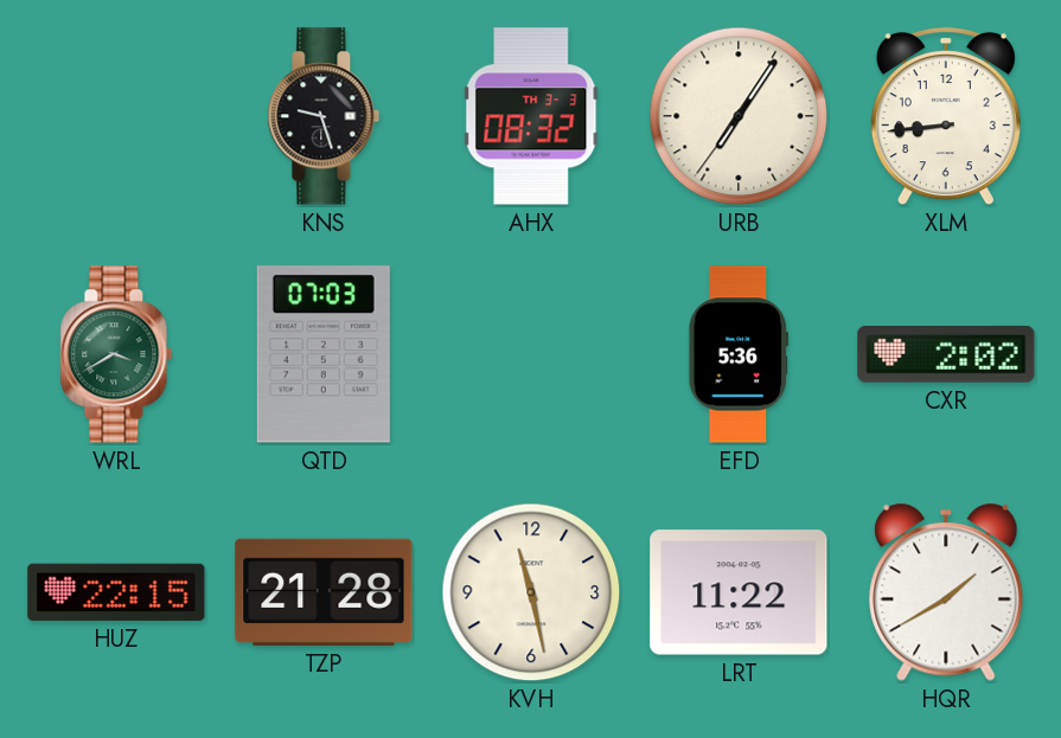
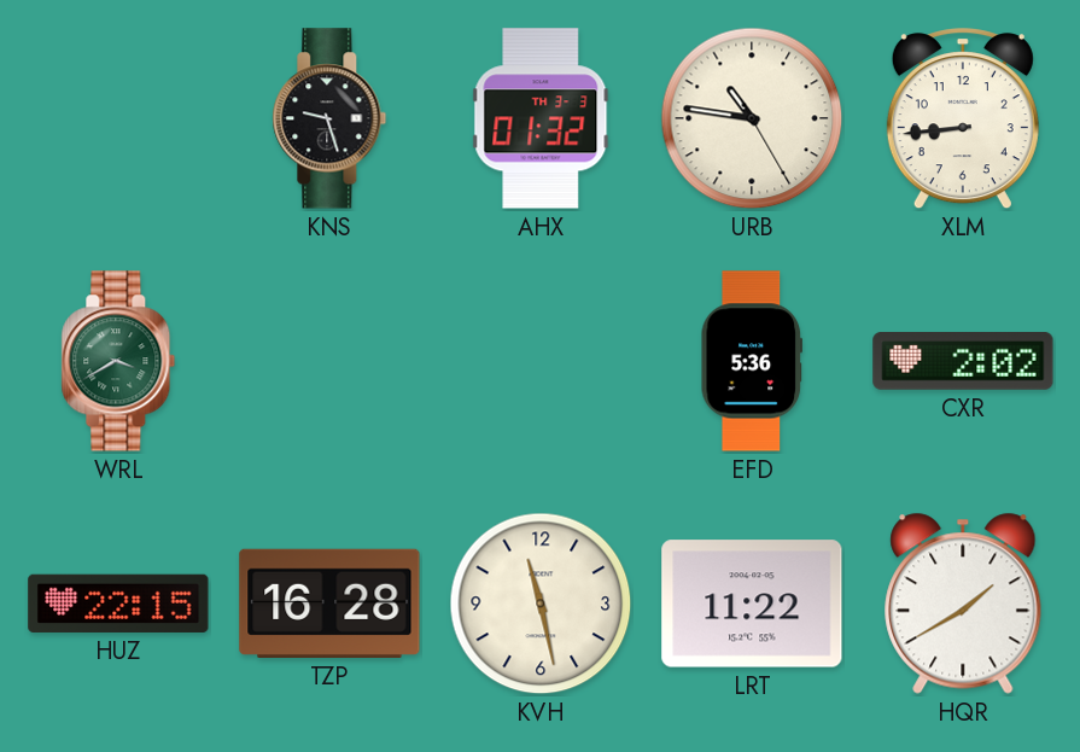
AHX: 08:32 -> 01:32
URB: 7:05 -> 10:46
QTD: 07:03 -> none
TZP: 21:28 -> 16:28
